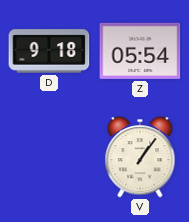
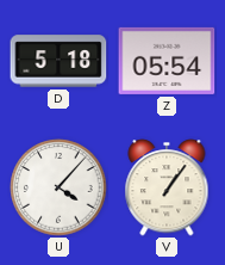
D: 9:18 -> 5:18
U: none -> 4:07
